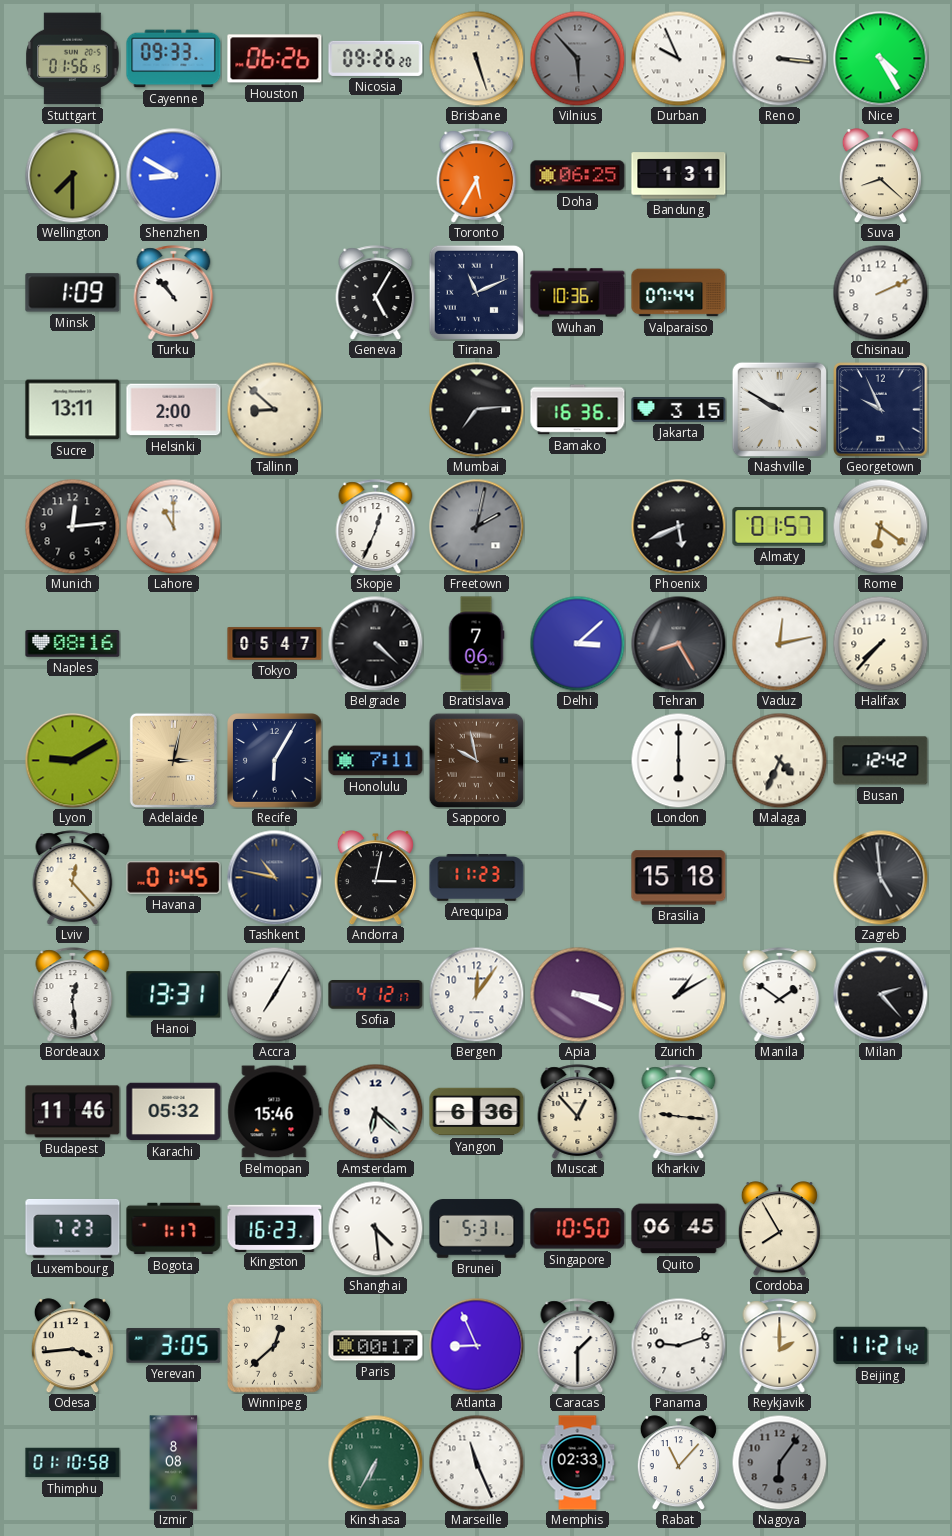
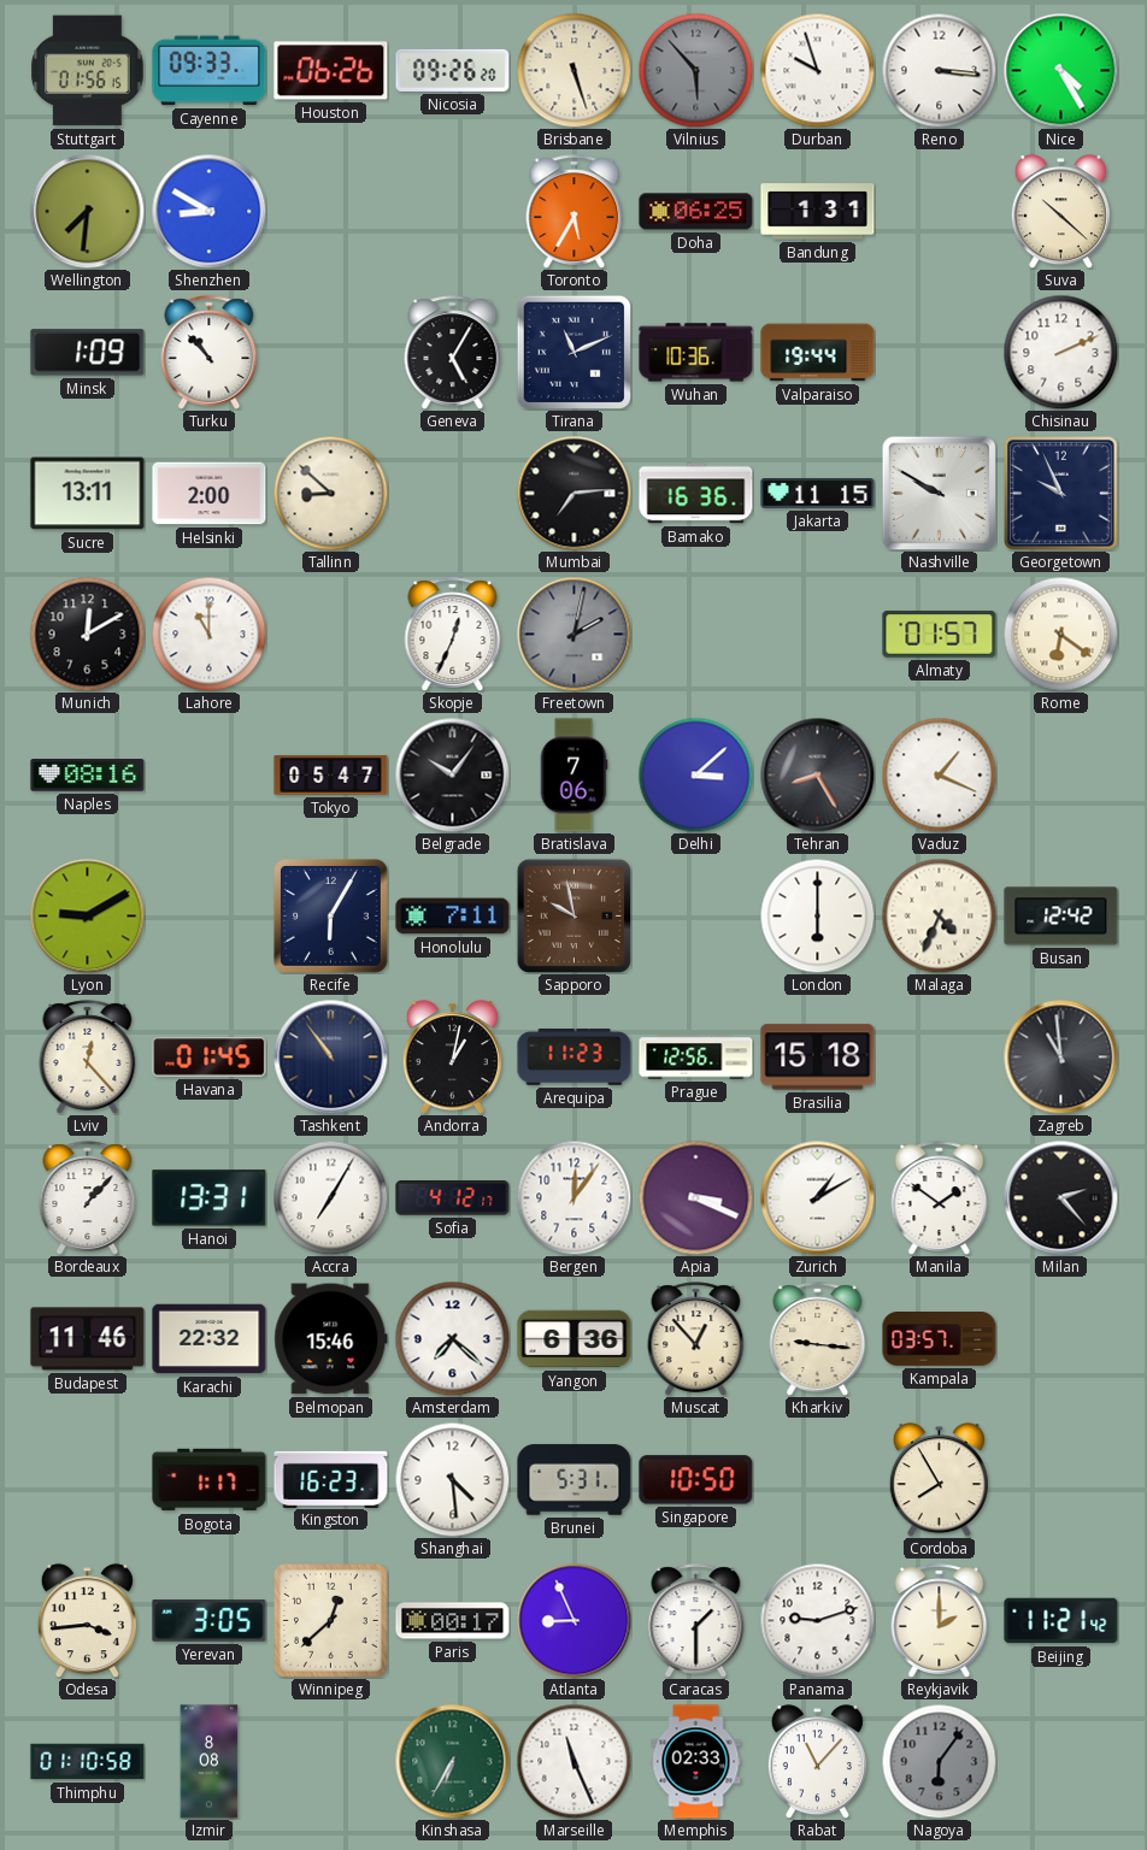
Durban: 9:56 -> 9:57
Wellington: 7:30 -> 7:31
Suva: 8:22 -> 10:22
Valparaiso: 07:44 -> 19:44
Jakarta: 3:15 -> 11:15
Munich: 12:14 -> 12:10
Phoenix: 5:41 -> none
Belgrade: 4:22 -> 10:06
Vaduz: 12:13 -> 1:19
Halifax: 7:37 -> none
Adelaide: 3:02 -> none
Tashkent: 10:47 -> 10:54
Andorra: 3:02 -> 1:02
Prague: none -> 12:56
Zagreb: 4:59 -> 10:59
Bordeaux: 12:29 -> 1:07
Karachi: 05:32 -> 22:32
Amsterdam: 6:22 -> 7:22
Kampala: none -> 03:57
Luxembourg: 7:23 -> none
Quito: 06:45 -> none
